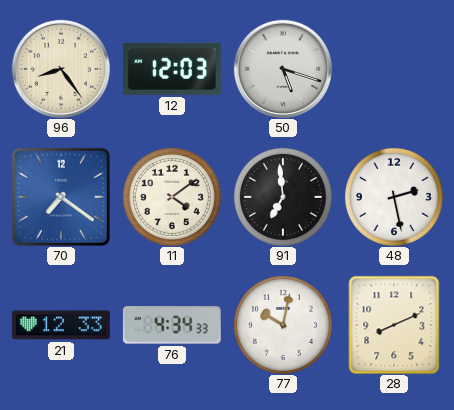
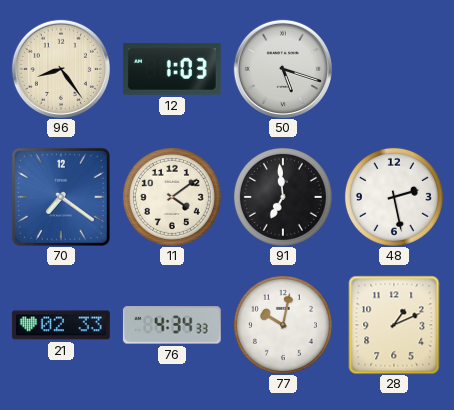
12: 12:03 -> 1:03
21: 12:33 -> 02:33
28: 8:11 -> 1:11
